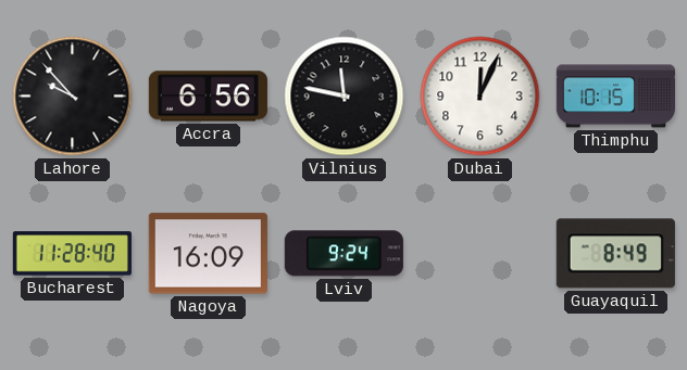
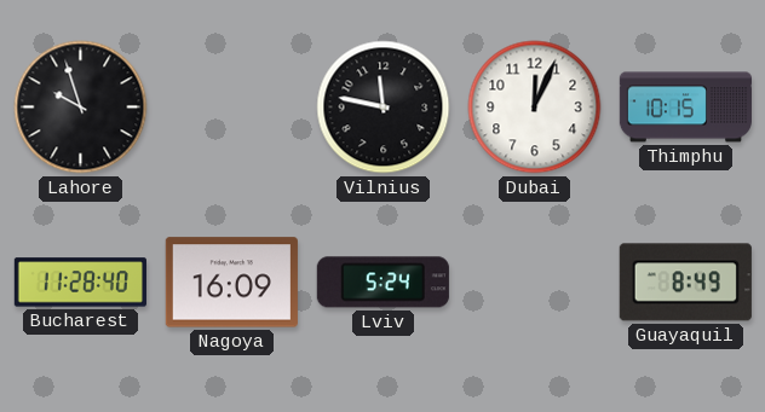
Lahore: 9:53 -> 9:57
Accra: 6:56 -> none
Lviv: 9:24 -> 5:24
